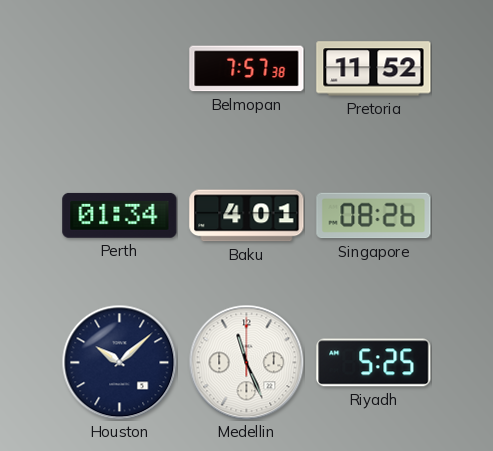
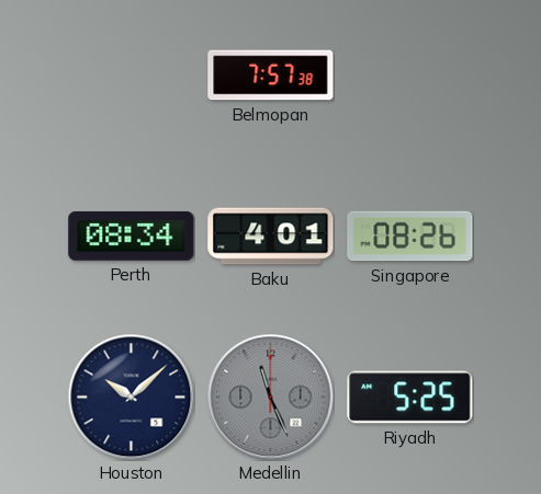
Pretoria: 11:52 -> none
Perth: 01:34 -> 08:34
Medellin dial: white -> grey
